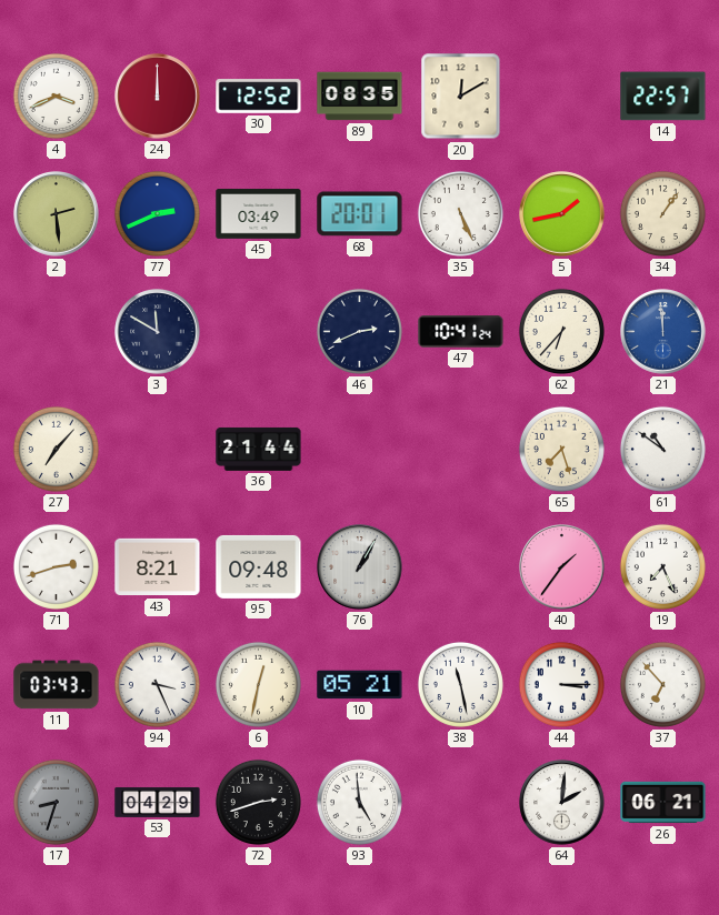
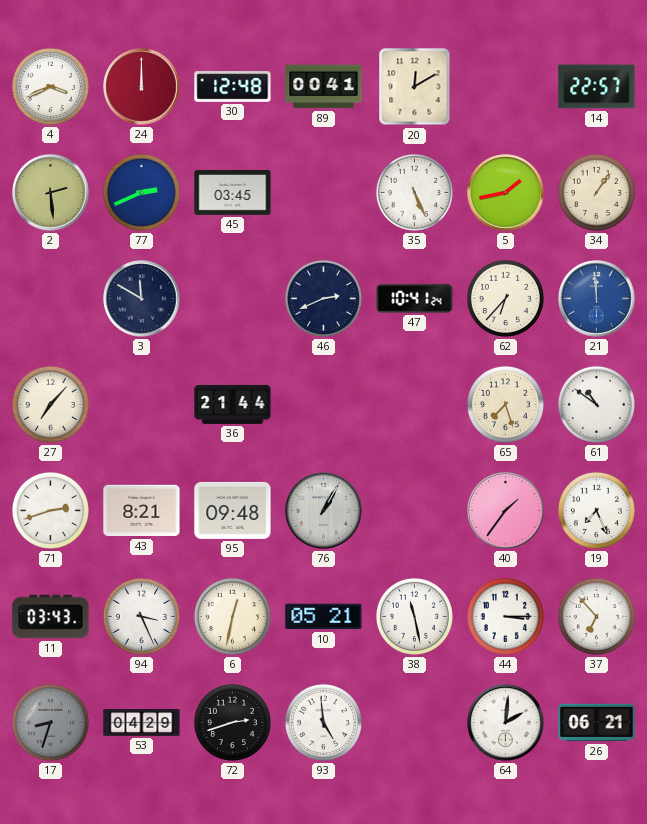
30: 12:52 -> 12:48
89: 08:35 -> 00:41
45: 03:49 -> 03:45
68: 20:01 -> none
